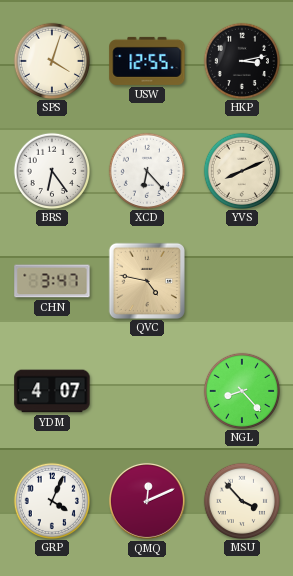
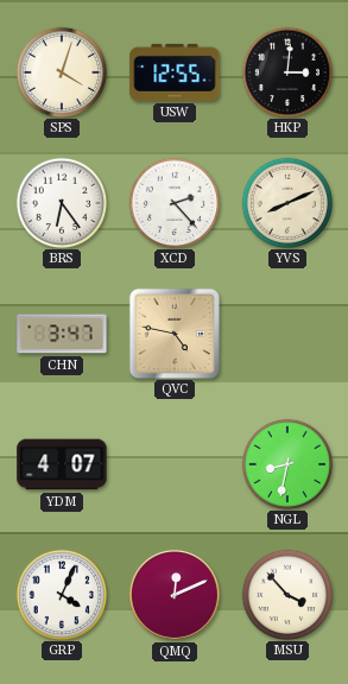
HKP: 3:13 -> 3:01
XCD: 6:23 -> 2:23
NGL: 8:23 -> 8:32
